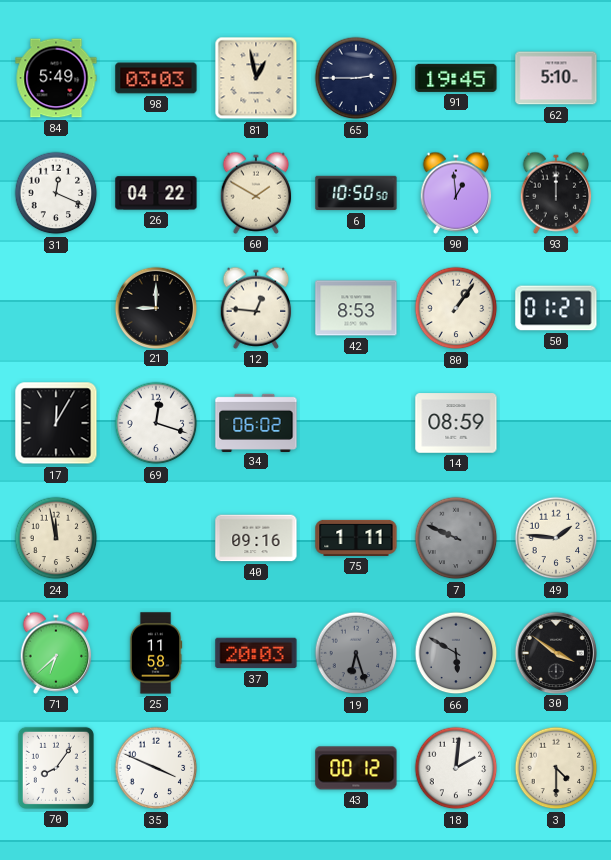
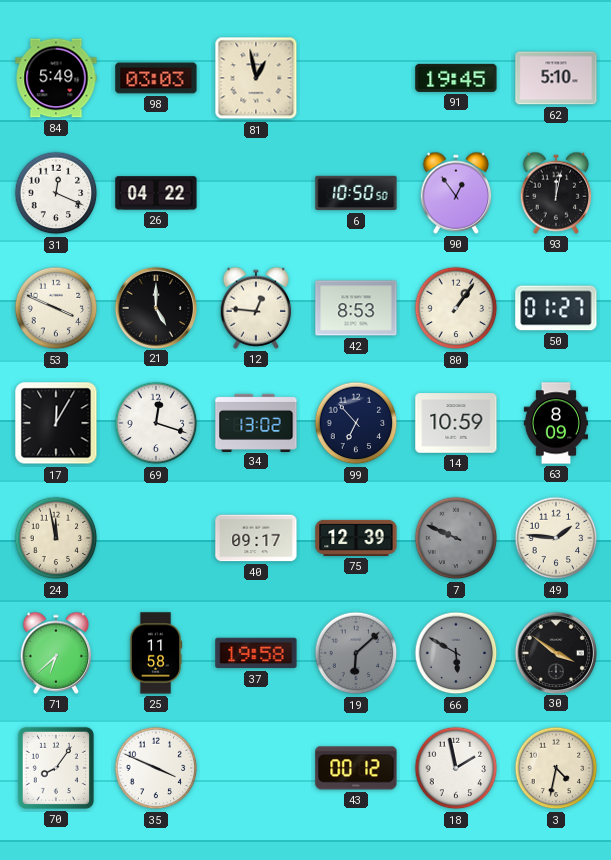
65: 2:45 -> none
60: 1:50 -> none
90: 12:59 -> 12:54
93: 12:00 -> 12:02
53: none -> 3:49
21: 9:00 -> 5:00
34: 06:02 -> 13:02
99: none -> 6:53
14: 08:59 -> 10:59
63: none -> 8:09
40: 09:16 -> 09:17
75: 1:11 -> 12:39
37: 20:03 -> 19:58
19: 6:27 -> 6:08
18: 2:01 -> 1:58
3: 4:30 -> 4:32
